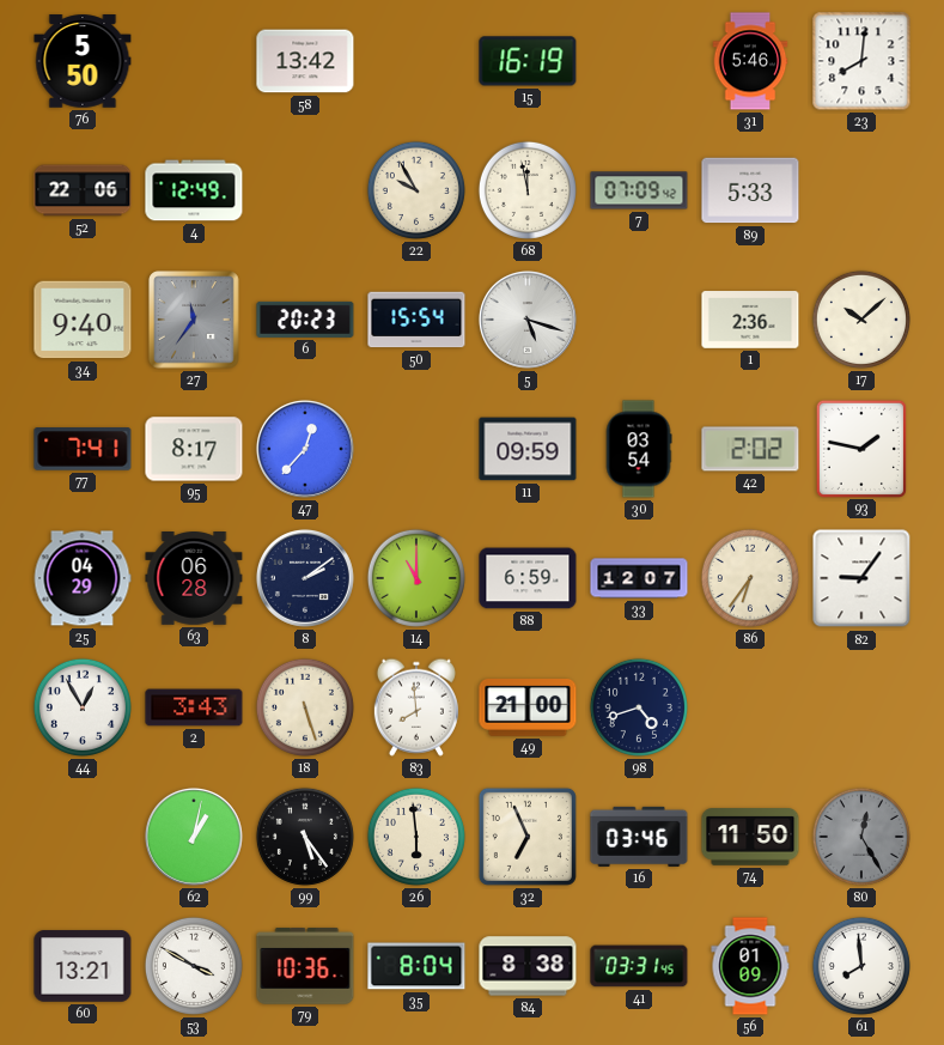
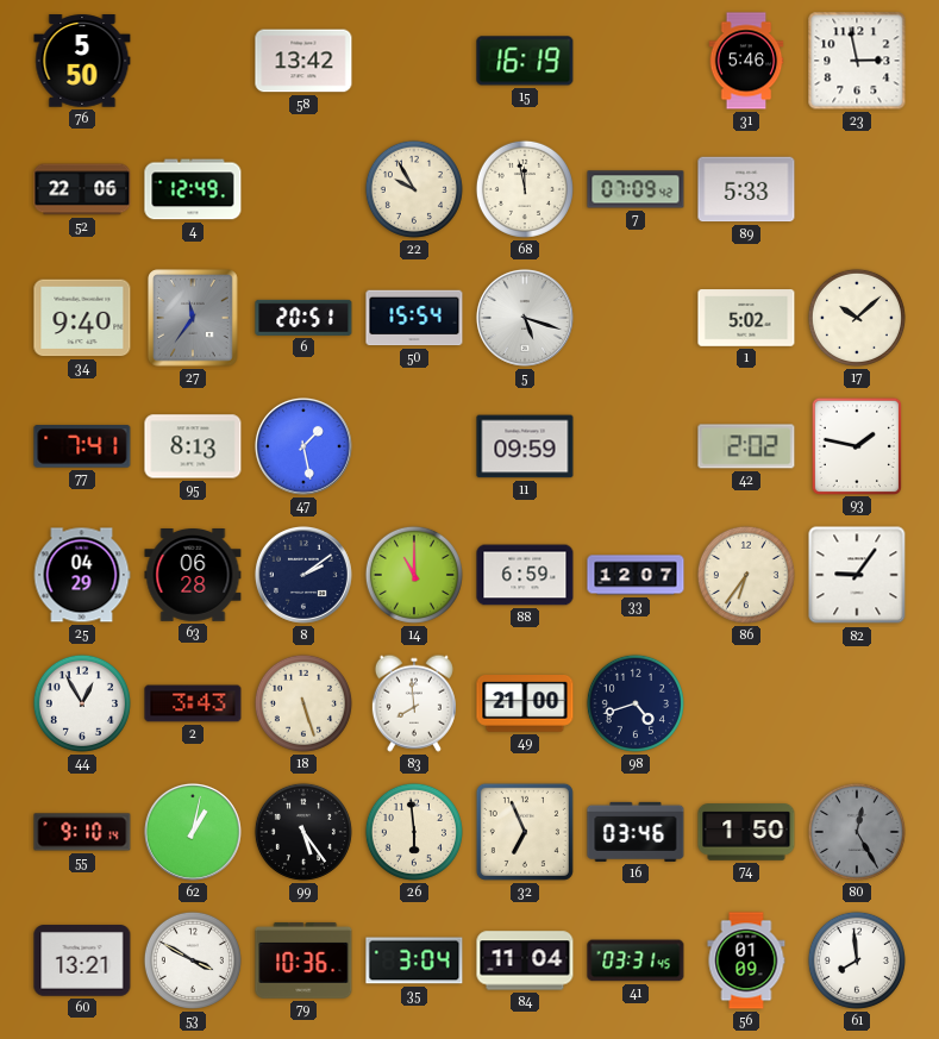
23: 8:01 -> 2:58
6: 20:23 -> 20:51
1: 2:36 -> 5:02
95: 8:17 -> 8:13
47: 12:37 -> 1:28
30: 03:54 -> none
55: none -> 9:10
74: 11:50 -> 1:50
35: 8:04 -> 3:04
84: 8:38 -> 11:04
